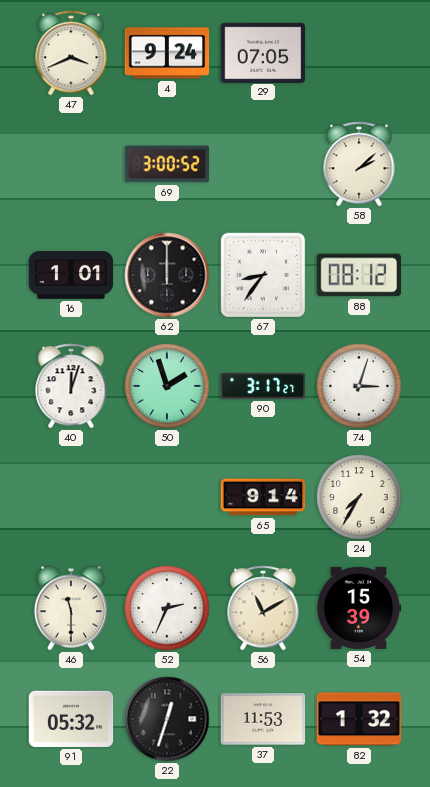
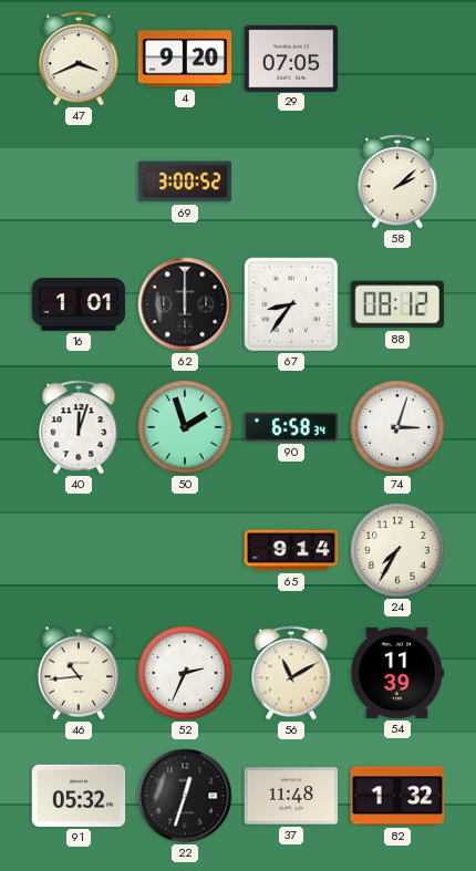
4: 9:24 -> 9:20
90: 3:17 -> 6:58
46: 11:30 -> 10:44
54: 15:39 -> 11:39
37: 11:53 -> 11:48
